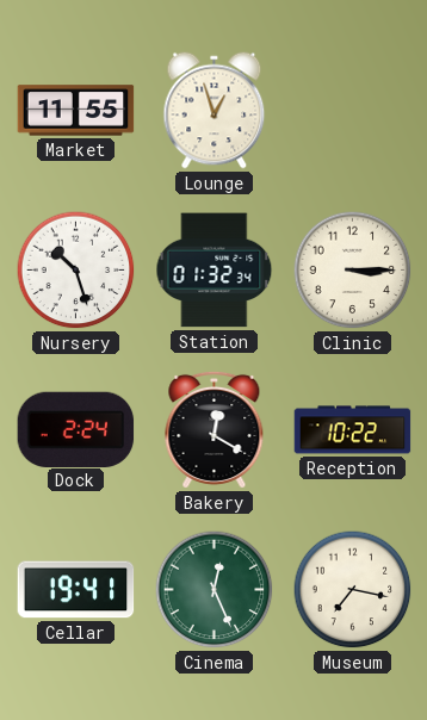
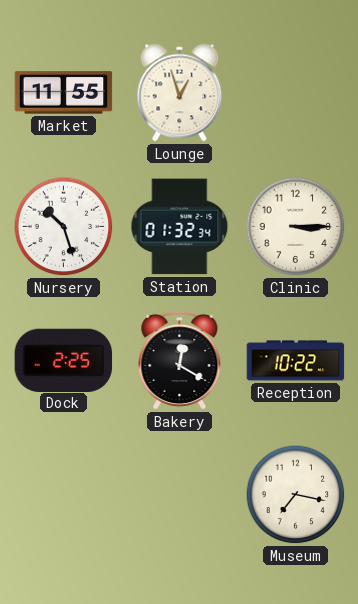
Dock: 2:24 -> 2:25
Cellar: 19:41 -> none
Cinema: 12:26 -> none
